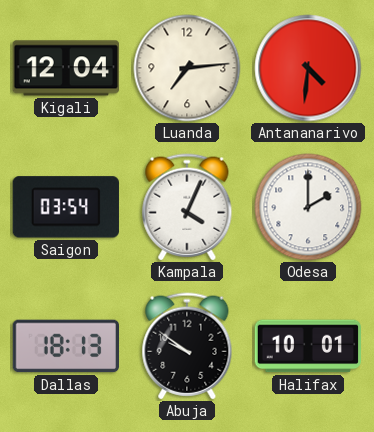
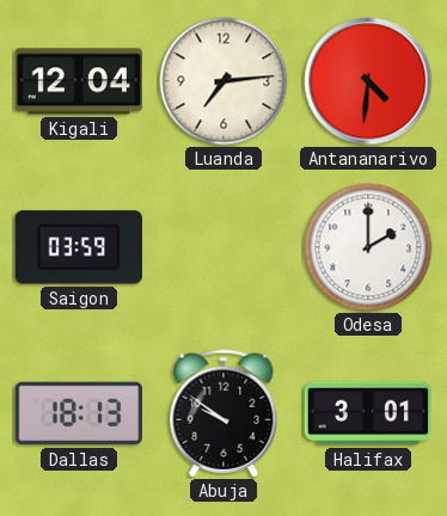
Saigon: 03:54 -> 03:59
Kampala: 4:04 -> none
Halifax: 10:01 -> 3:01
